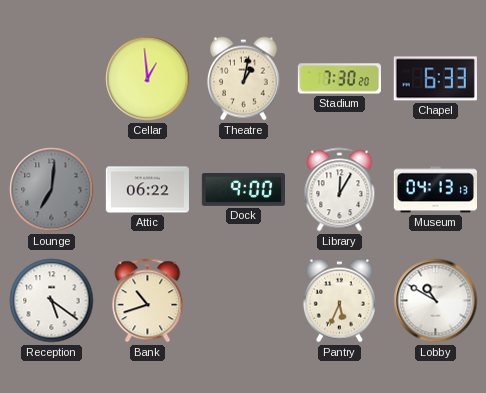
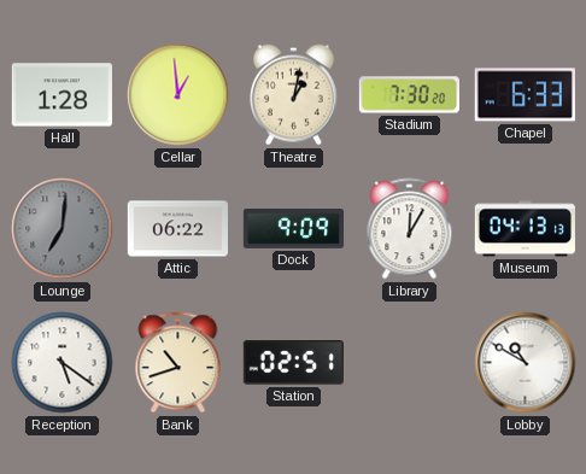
Hall: none -> 1:28
Dock: 9:00 -> 9:09
Station: none -> 02:51
Pantry: 5:34 -> none
